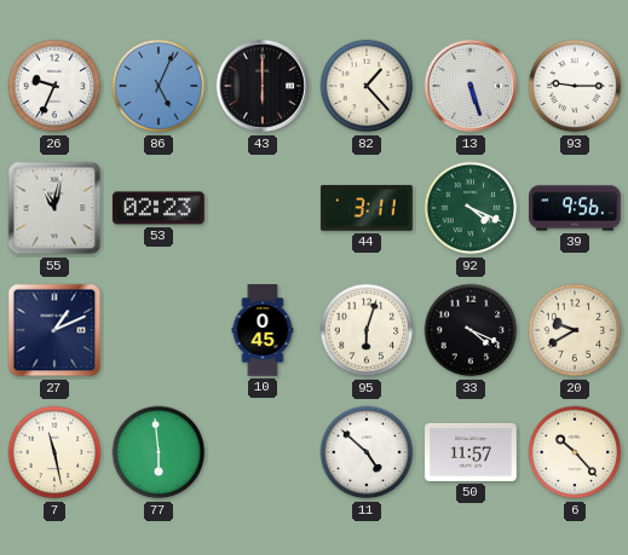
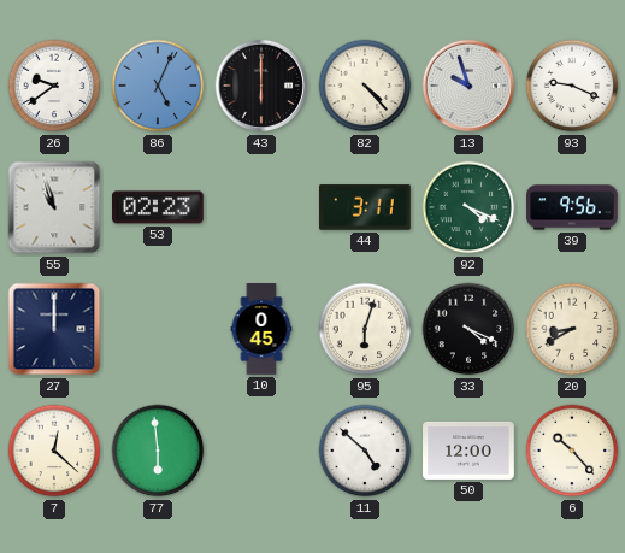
26: 9:34 -> 9:39
82: 1:23 -> 4:23
13: 5:27 -> 9:57
93: 9:15 -> 9:19
55: 11:02 -> 10:57
27: 1:11 -> 12:00
20: 9:40 -> 8:40
7: 11:28 -> 12:22
50: 11:57 -> 12:00
